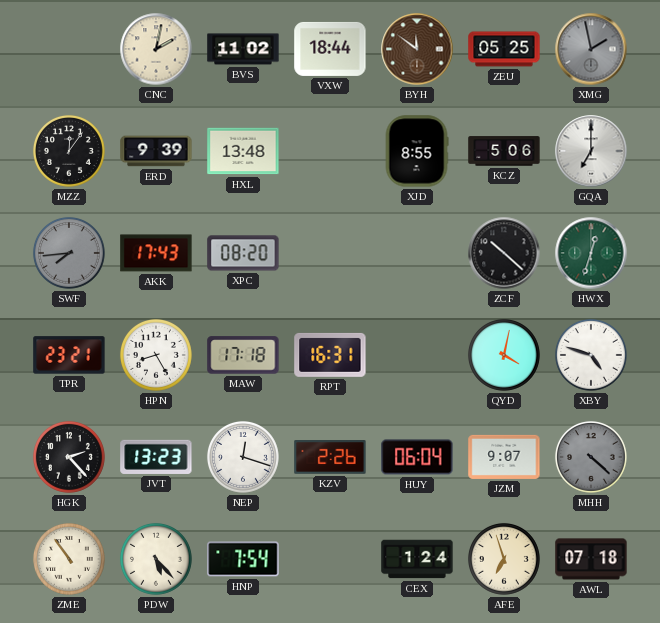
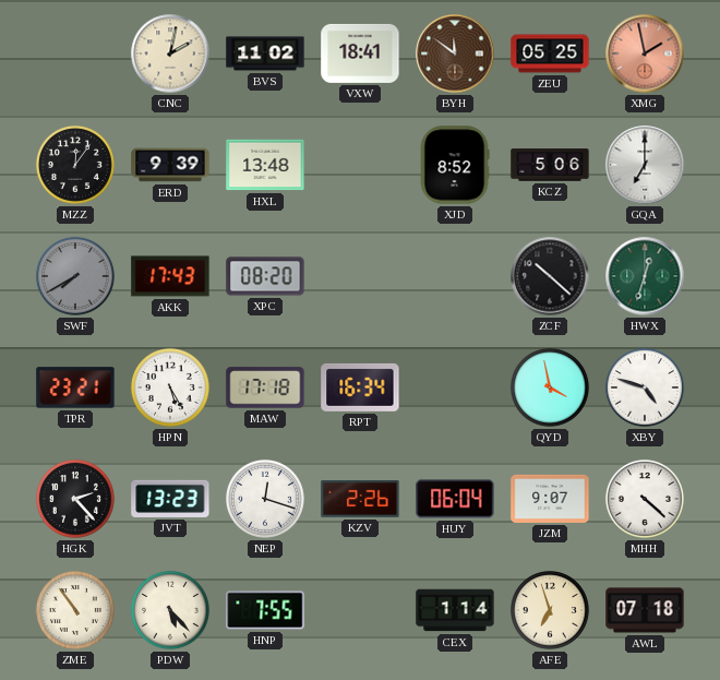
VXW: 18:44 -> 18:41
XMG dial: grey -> salmon
XJD: 8:55 -> 8:52
SWF: 7:44 -> 7:40
HPN: 8:25 -> 5:25
RPT: 16:31 -> 16:34
QYD: 4:02 -> 3:58
MHH dial: grey -> white
HNP: 7:54 -> 7:55
CEX: 1:24 -> 1:14
